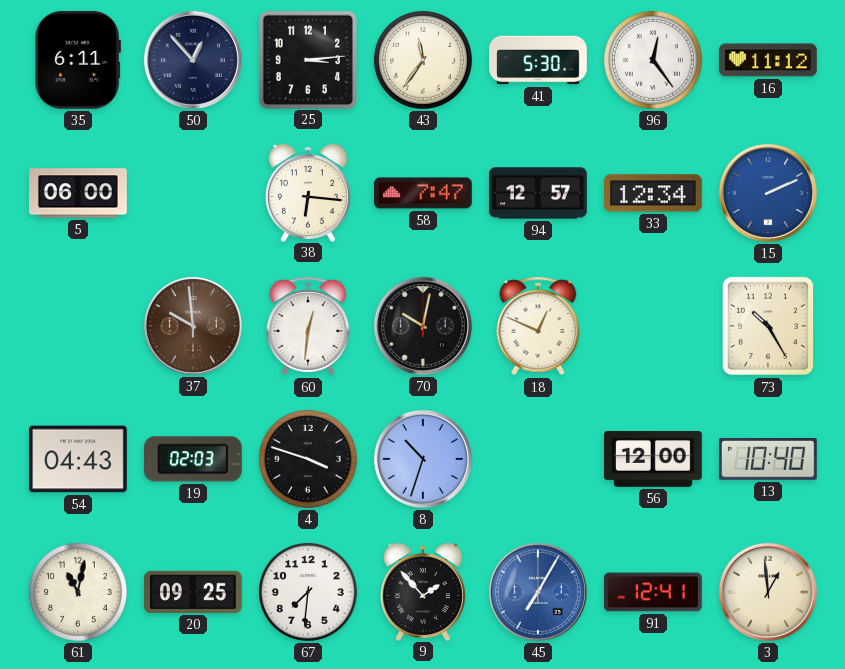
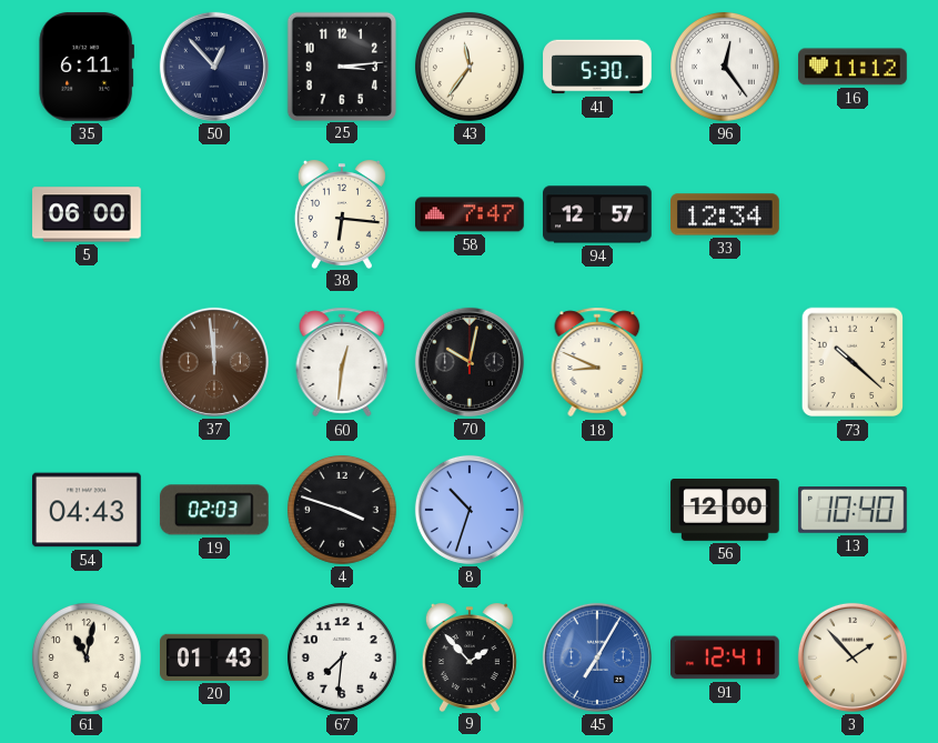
15: 2:11 -> none
37: 9:59 -> 11:59
18: 12:49 -> 8:49
73: 10:25 -> 10:22
20: 09:25 -> 01:43
3: 12:59 -> 1:53
